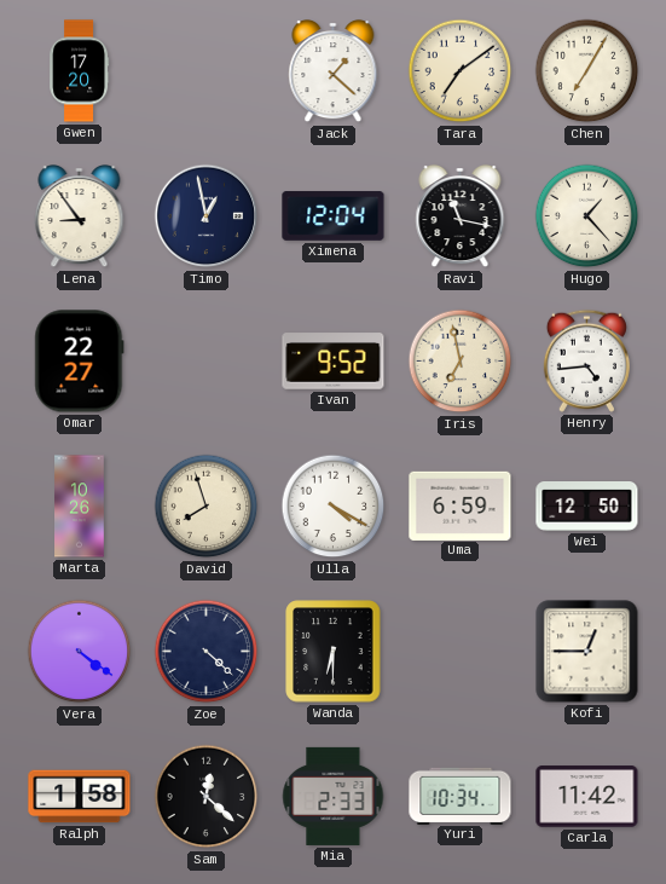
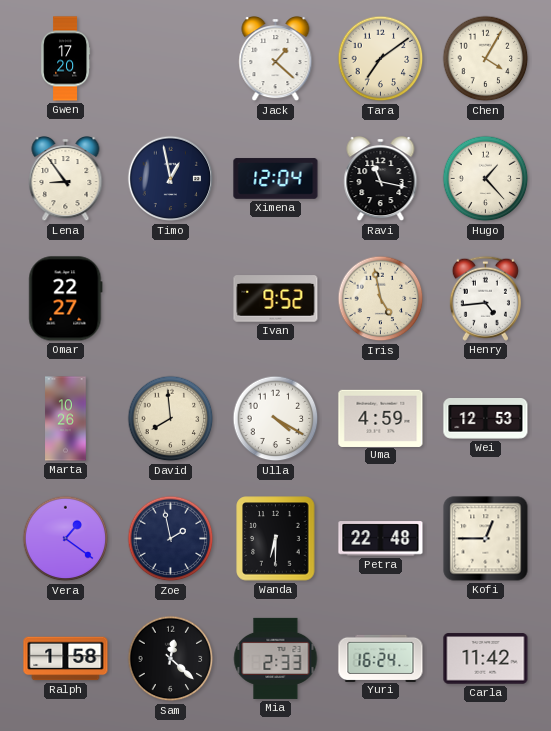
Chen: 7:05 -> 4:05
Iris: 6:58 -> 4:58
David: 7:57 -> 7:59
Uma: 6:59 -> 4:59
Wei: 12:50 -> 12:53
Vera: 4:21 -> 1:21
Zoe: 4:22 -> 1:58
Petra: none -> 22:48
Yuri: 10:34 -> 16:24
